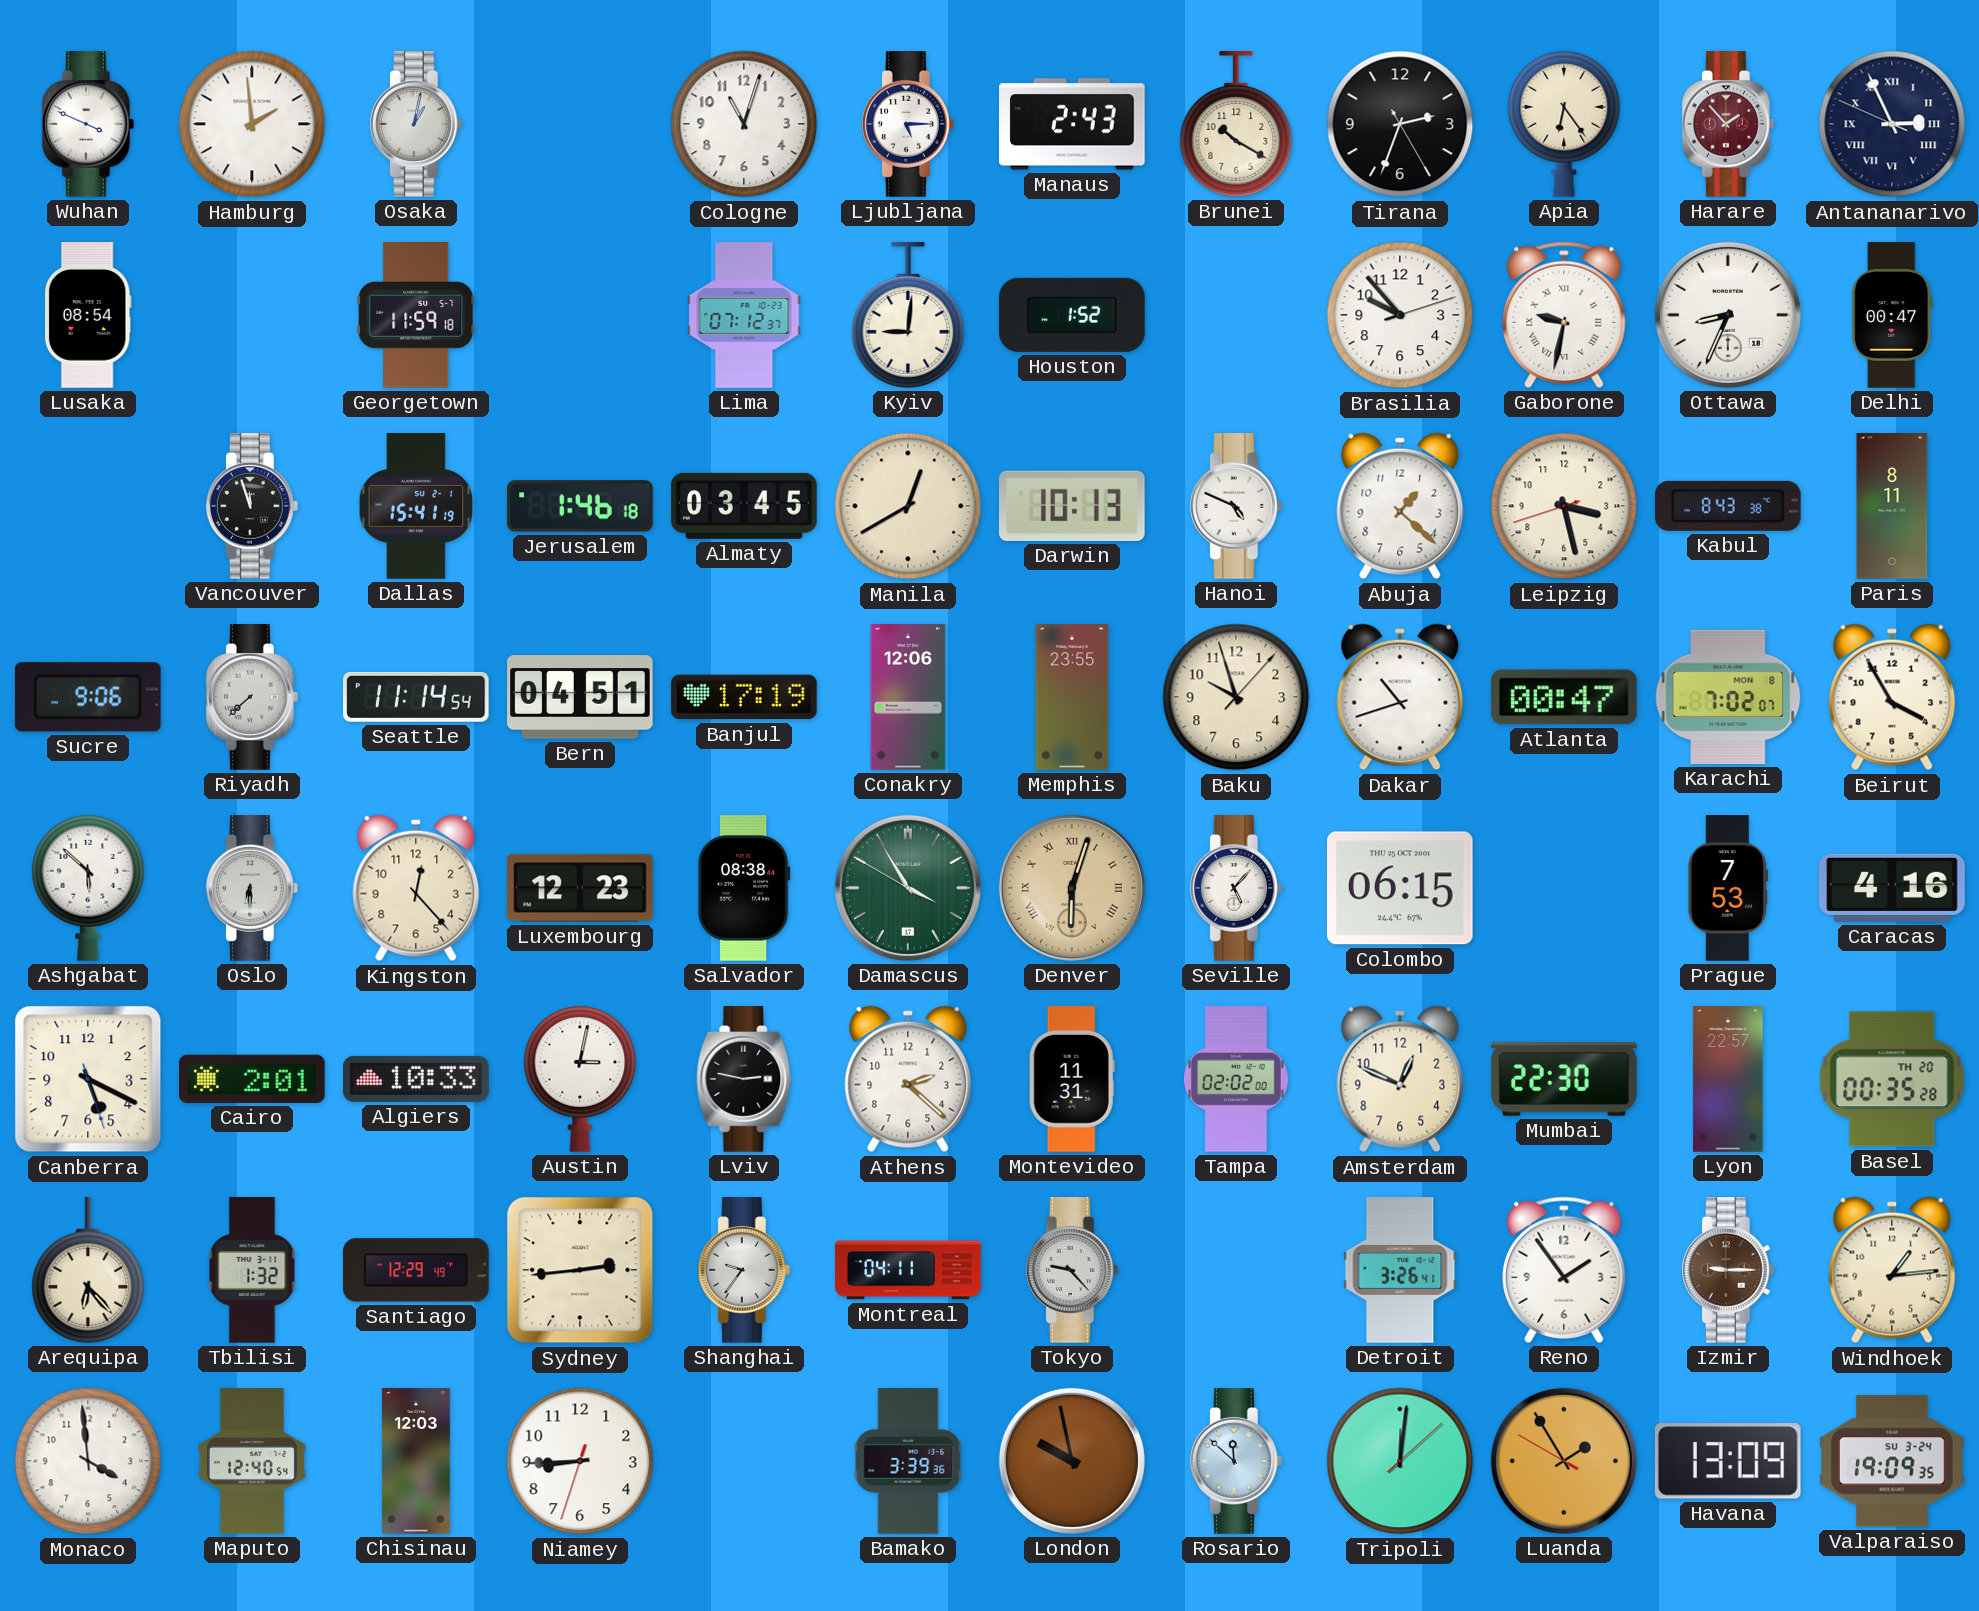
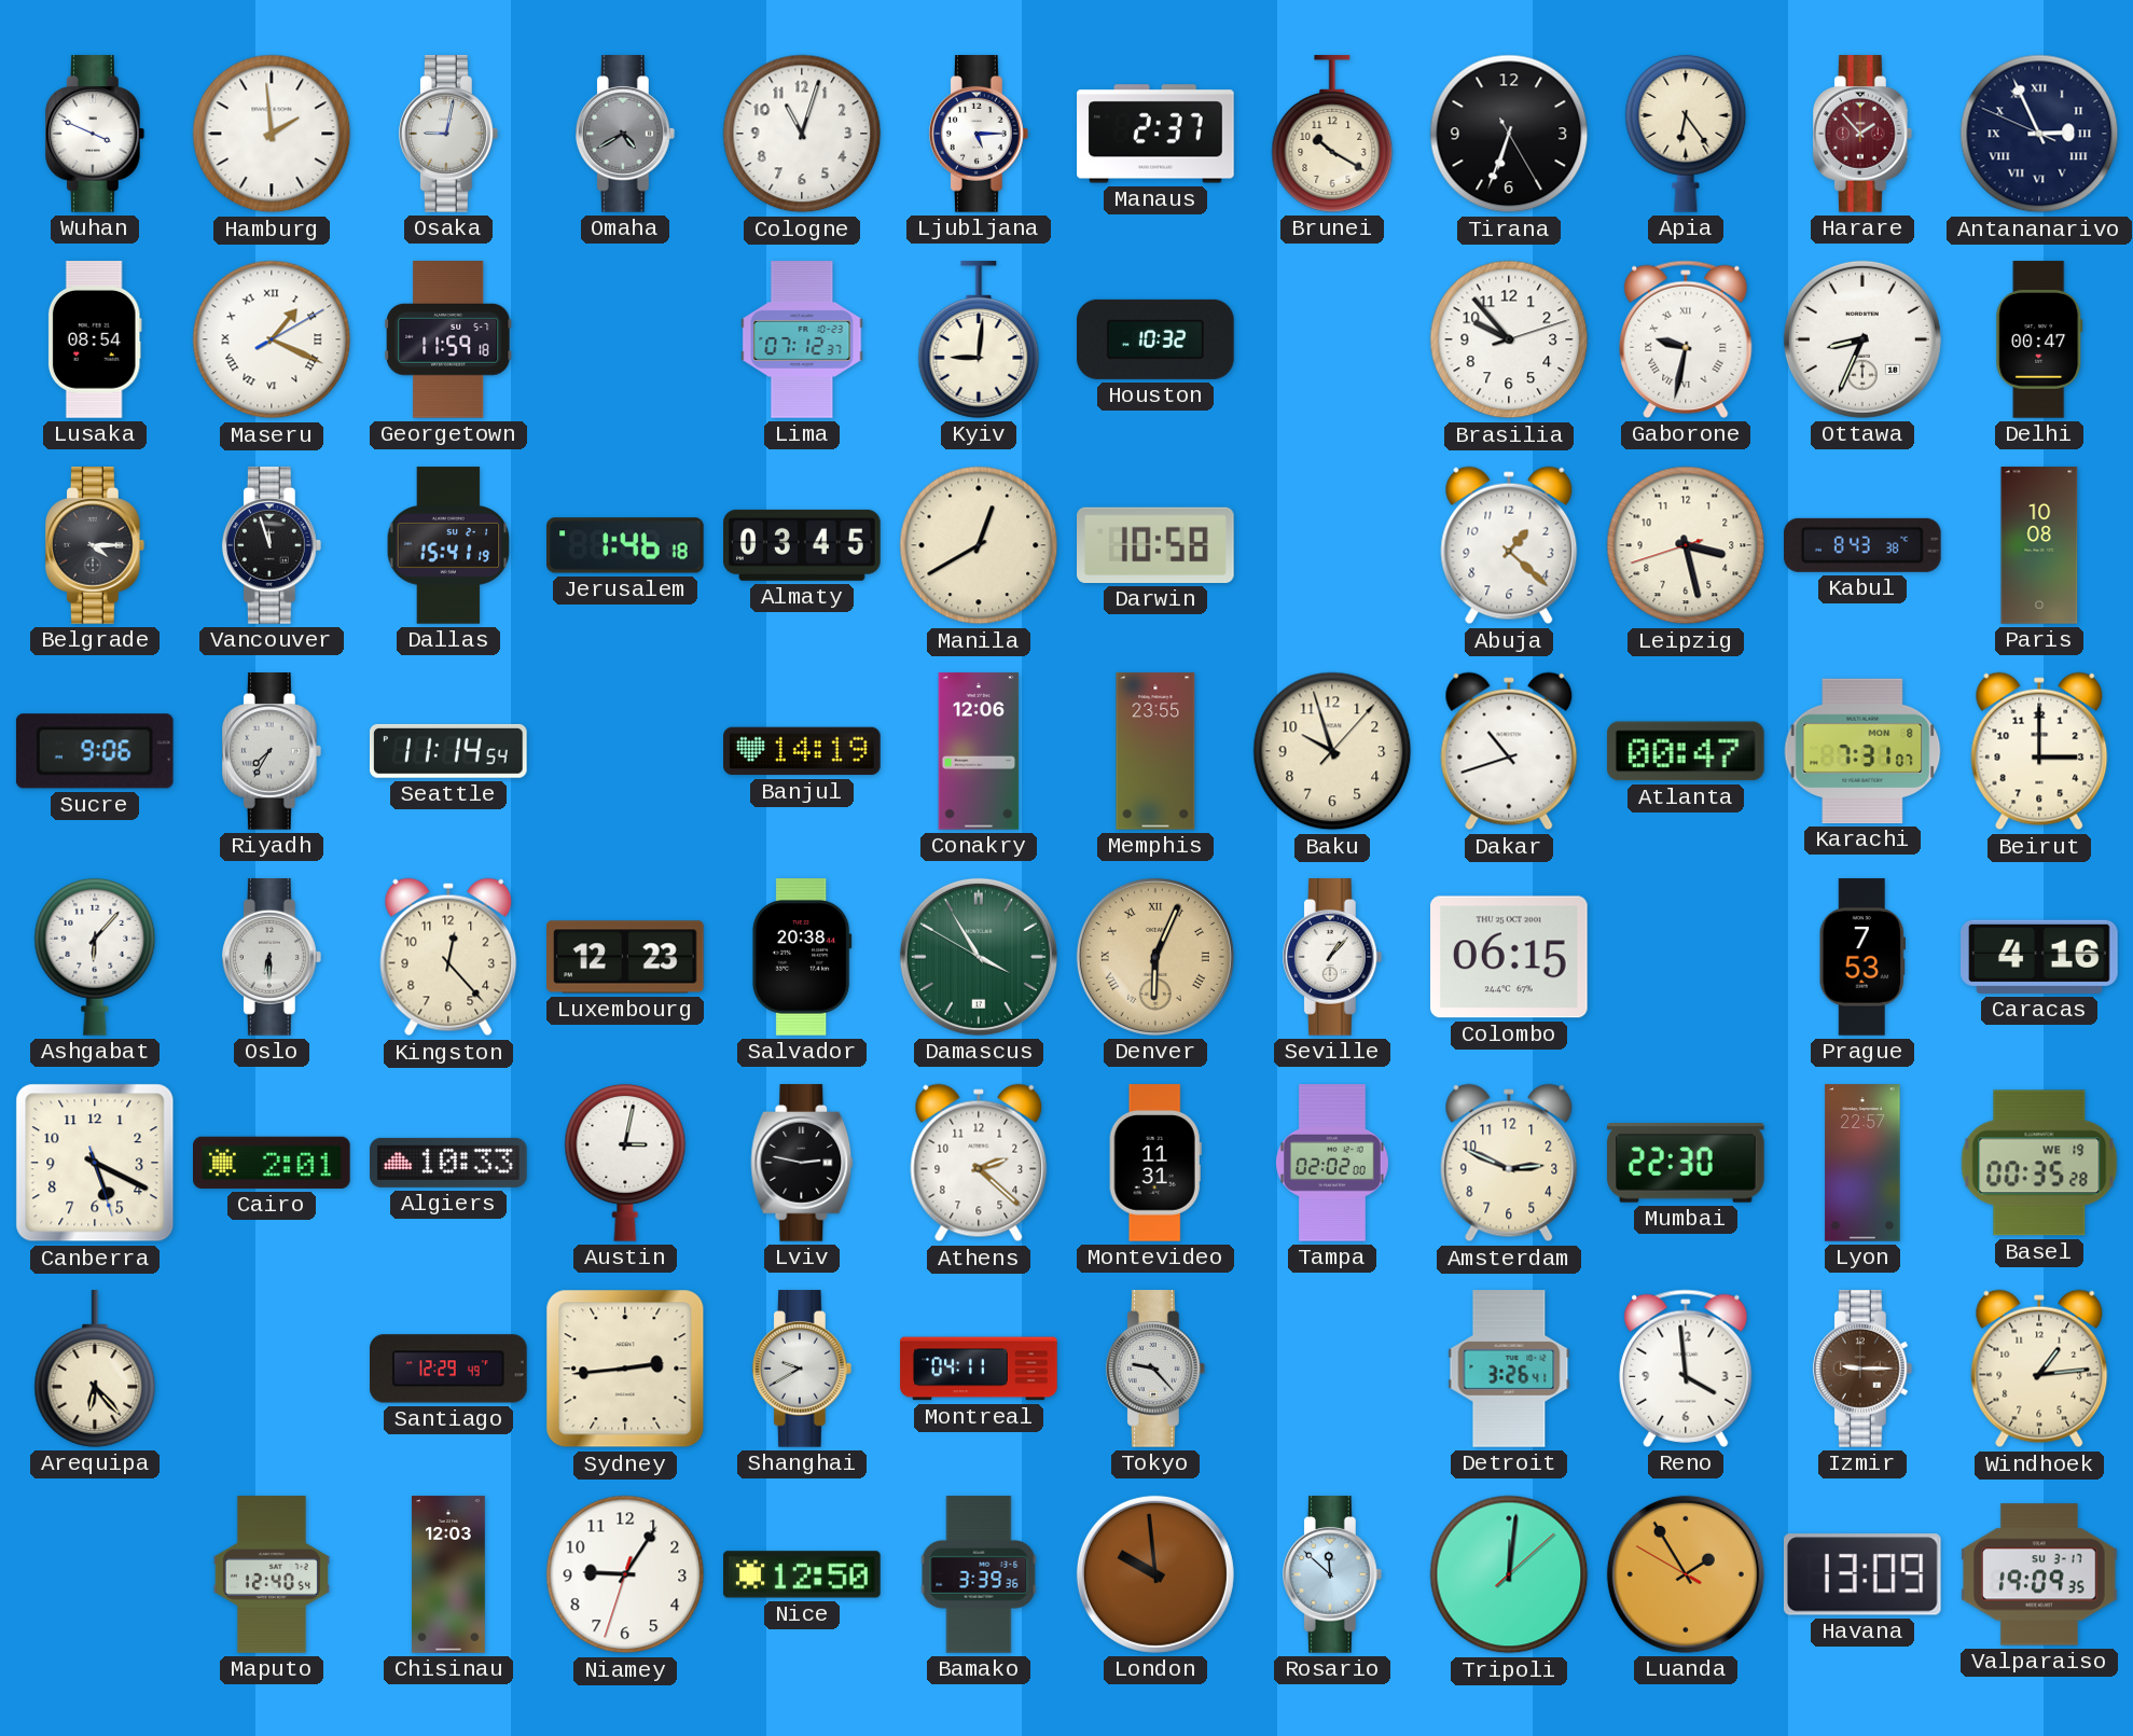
Osaka: 1:02 -> 9:02
Omaha: none -> 4:40
Manaus: 2:43 -> 2:37
Tirana: 2:33 -> 6:33
Maseru: none -> 1:19
Houston: 1:52 -> 10:32
Belgrade: none -> 4:15
Darwin: 10:13 -> 10:58
Hanoi: 4:49 -> none
Paris: 8:11 -> 10:08
Riyadh: 7:38 -> 7:35
Bern: 04:51 -> none
Banjul: 17:19 -> 14:19
Karachi: 7:02 -> 7:31
Beirut: 3:55 -> 3:00
Ashgabat: 5:52 -> 6:07
Salvador: 08:38 -> 20:38
Denver: 6:03 -> 6:04
Seville: 5:07 -> 1:07
Amsterdam: 12:49 -> 2:49
Basel date: TH 20 -> WE 19
Tbilisi: 1:32 -> none
Shanghai: 9:36 -> 9:40
Reno: 1:54 -> 3:59
Monaco: 3:59 -> none
Niamey: 8:44 -> 9:05
Nice: none -> 12:50
London: 9:58 -> 9:59
Valparaiso date: SU 3-24 -> SU 3-17
